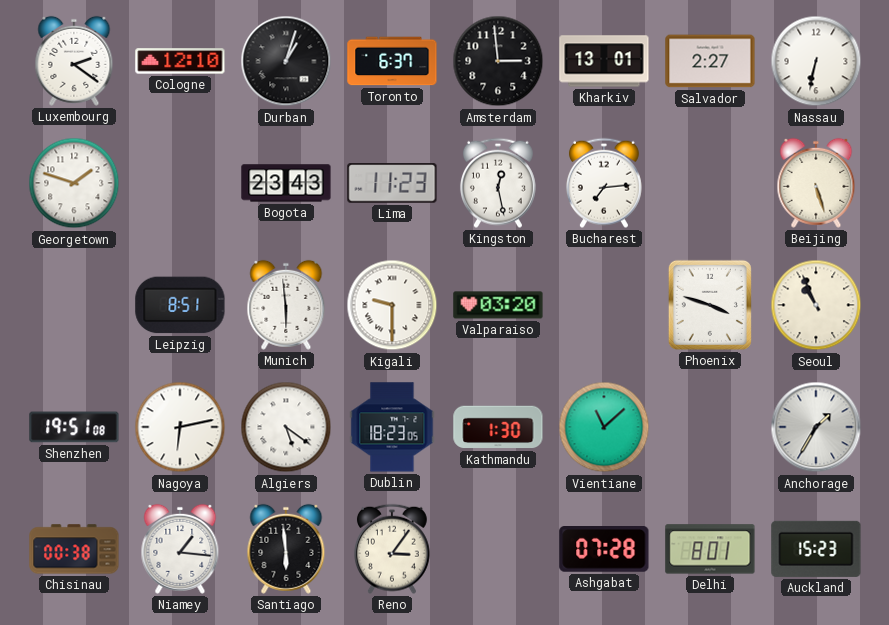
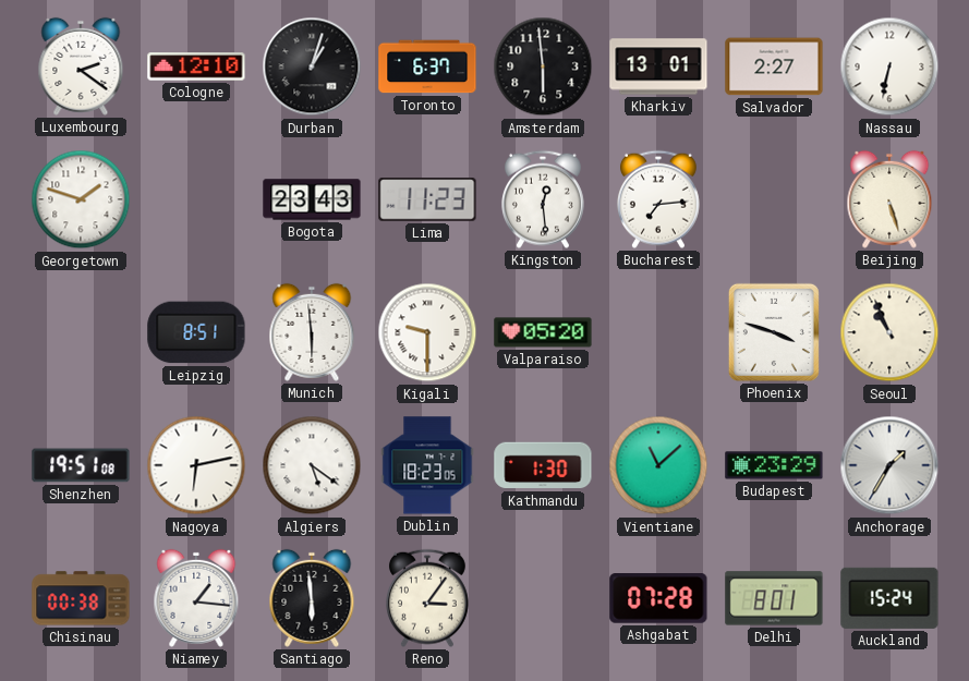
Amsterdam: 2:59 -> 5:59
Kingston: 12:28 -> 12:29
Valparaiso: 03:20 -> 05:20
Budapest: none -> 23:29
Auckland: 15:23 -> 15:24
